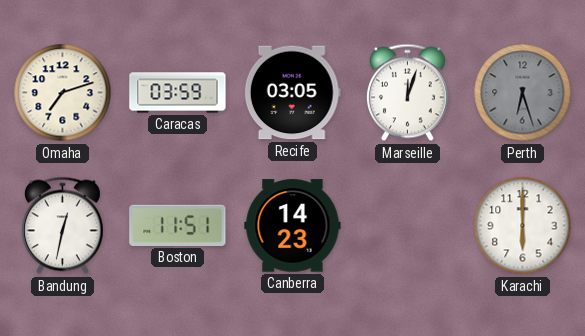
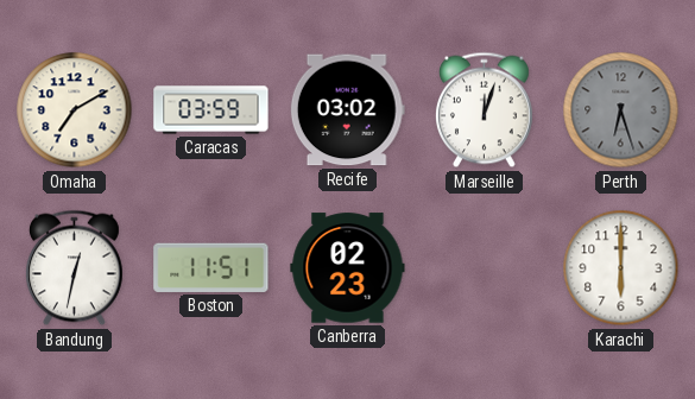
Omaha: 7:12 -> 7:10
Recife: 03:05 -> 03:02
Canberra: 14:23 -> 02:23
